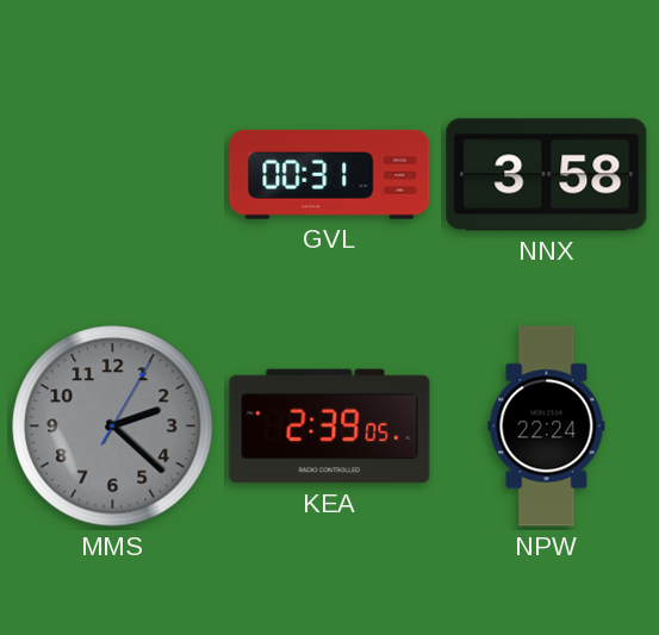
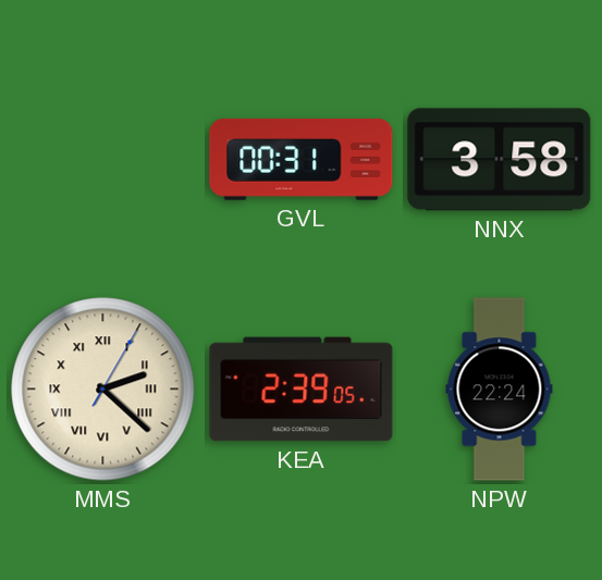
MMS dial: grey -> cream
MMS numerals: Arabic -> Roman
